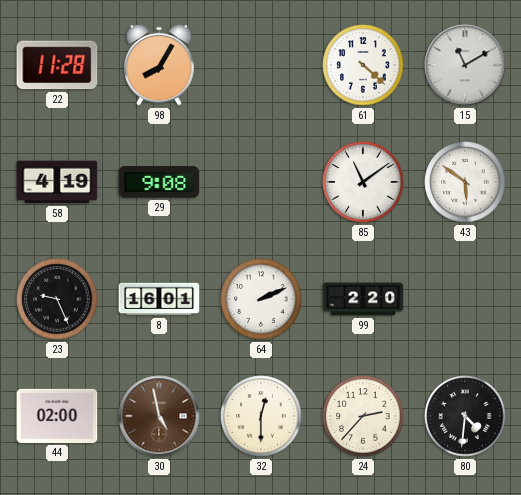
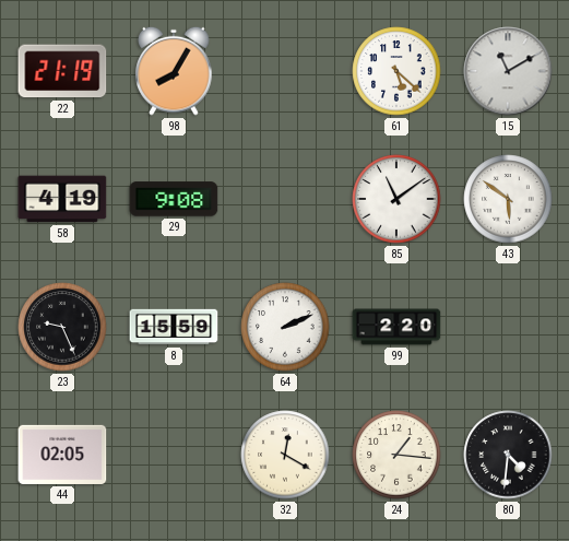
22: 11:28 -> 21:19
61: 4:22 -> 5:22
8: 16:01 -> 15:59
44: 02:00 -> 02:05
30: 4:58 -> none
32: 12:30 -> 12:20
24: 2:37 -> 1:16
